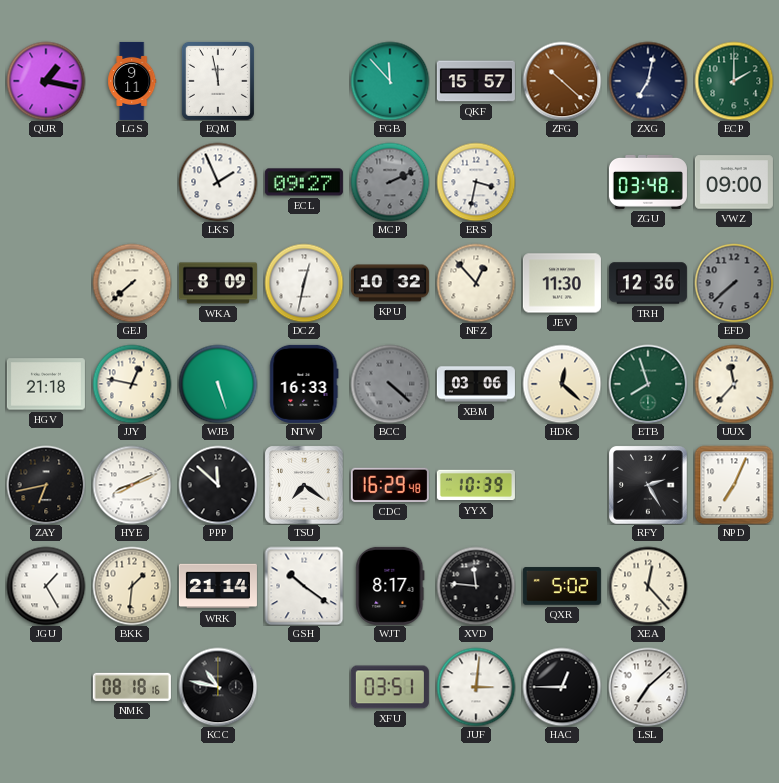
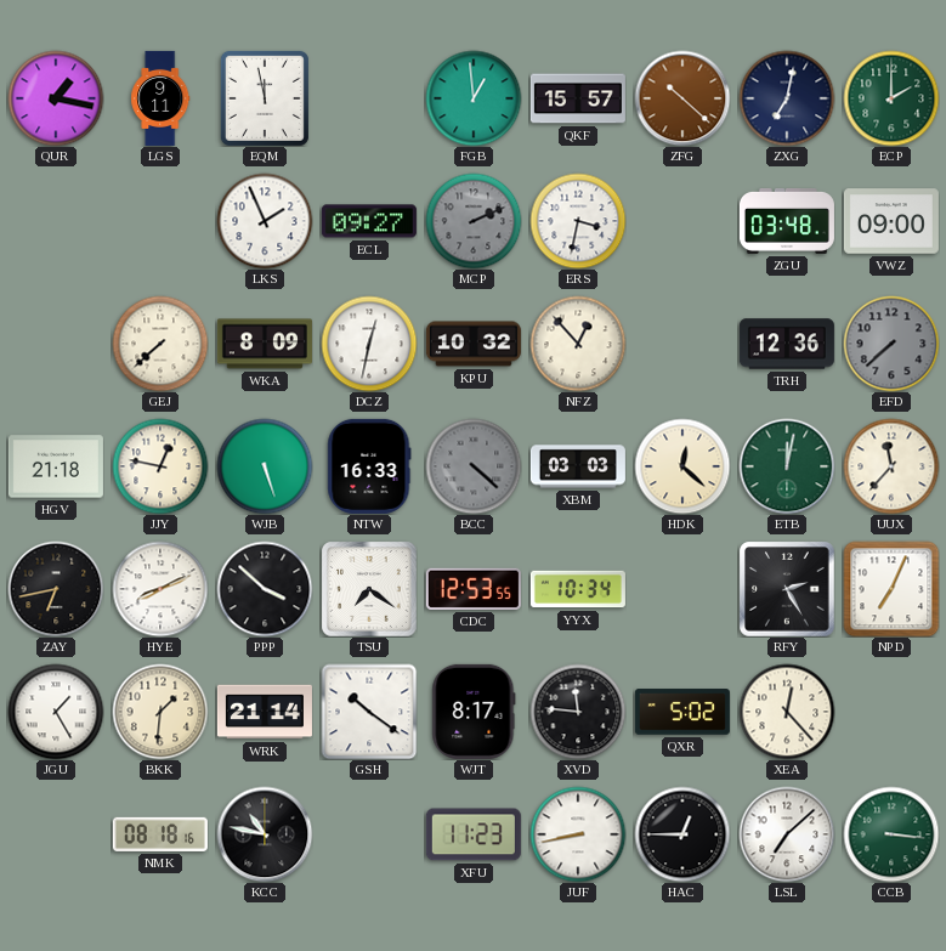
FGB: 11:53 -> 12:59
JEV: 11:30 -> none
XBM: 03:06 -> 03:03
ETB: 7:57 -> 12:02
PPP: 11:52 -> 3:52
CDC: 16:29 -> 12:53
YYX: 10:39 -> 10:34
XFU: 03:51 -> 11:23
JUF: 3:01 -> 8:43
CCB: none -> 3:16
